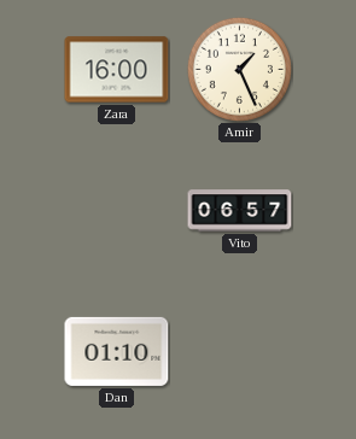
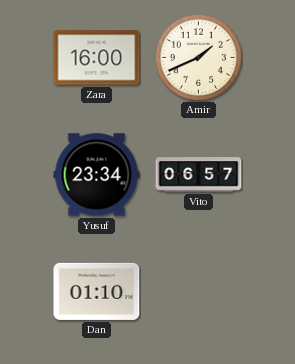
Amir: 1:26 -> 1:41
Yusuf: none -> 23:34
